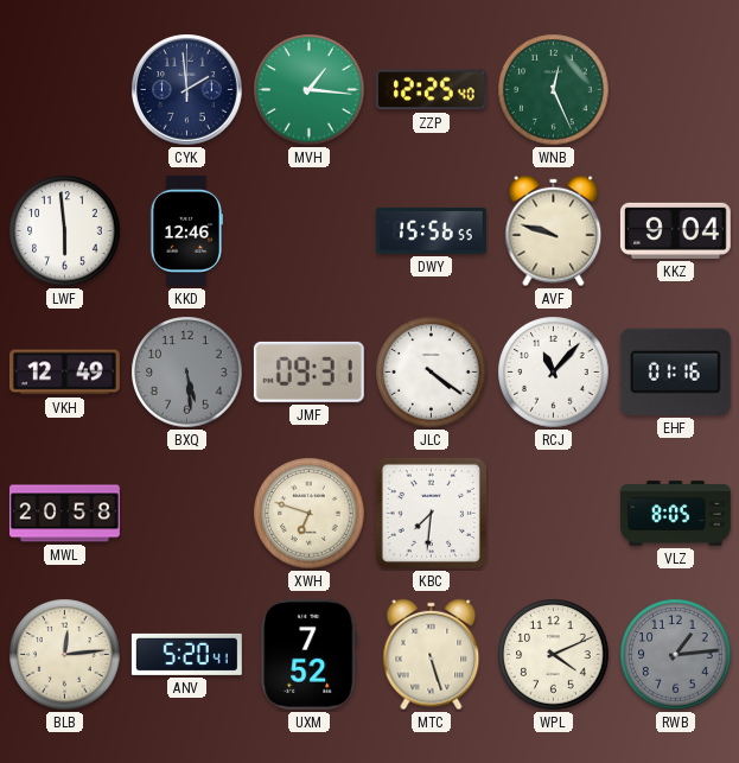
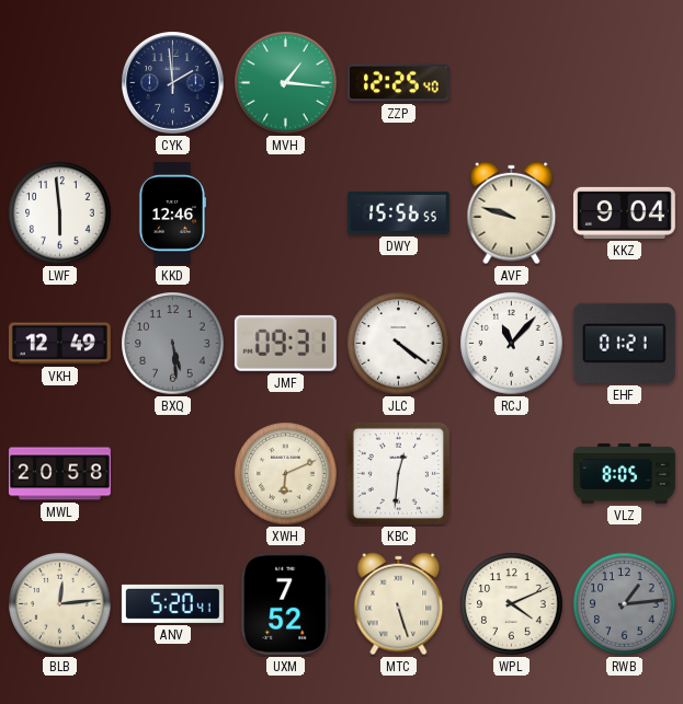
WNB: 12:26 -> none
EHF: 01:16 -> 01:21
XWH: 6:48 -> 6:11
KBC: 7:31 -> 12:31
